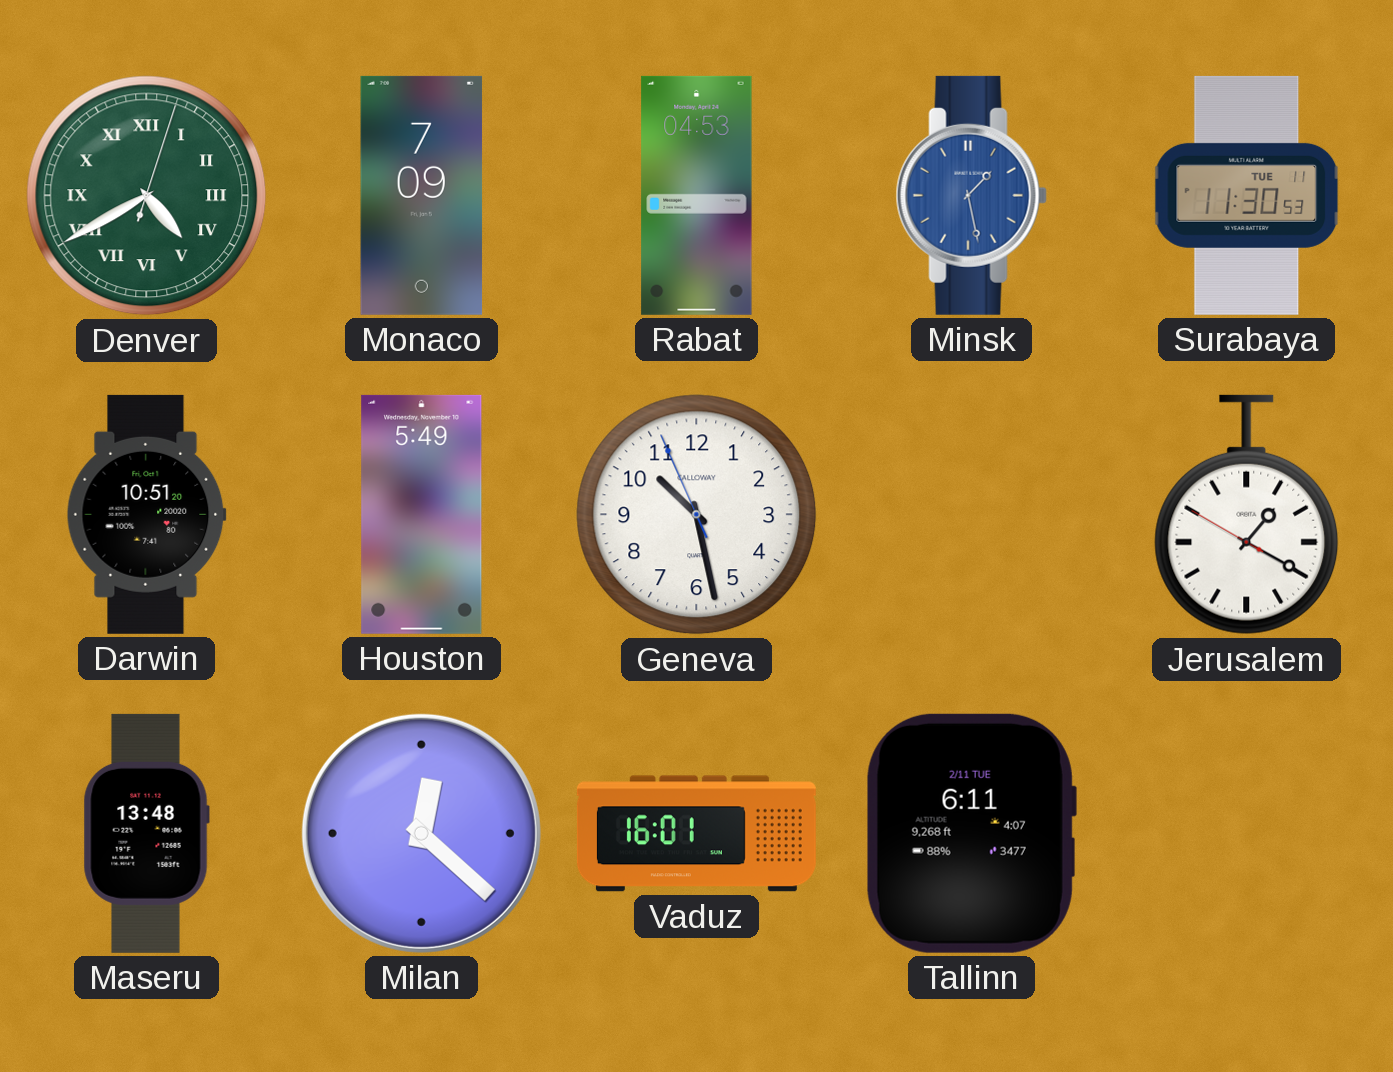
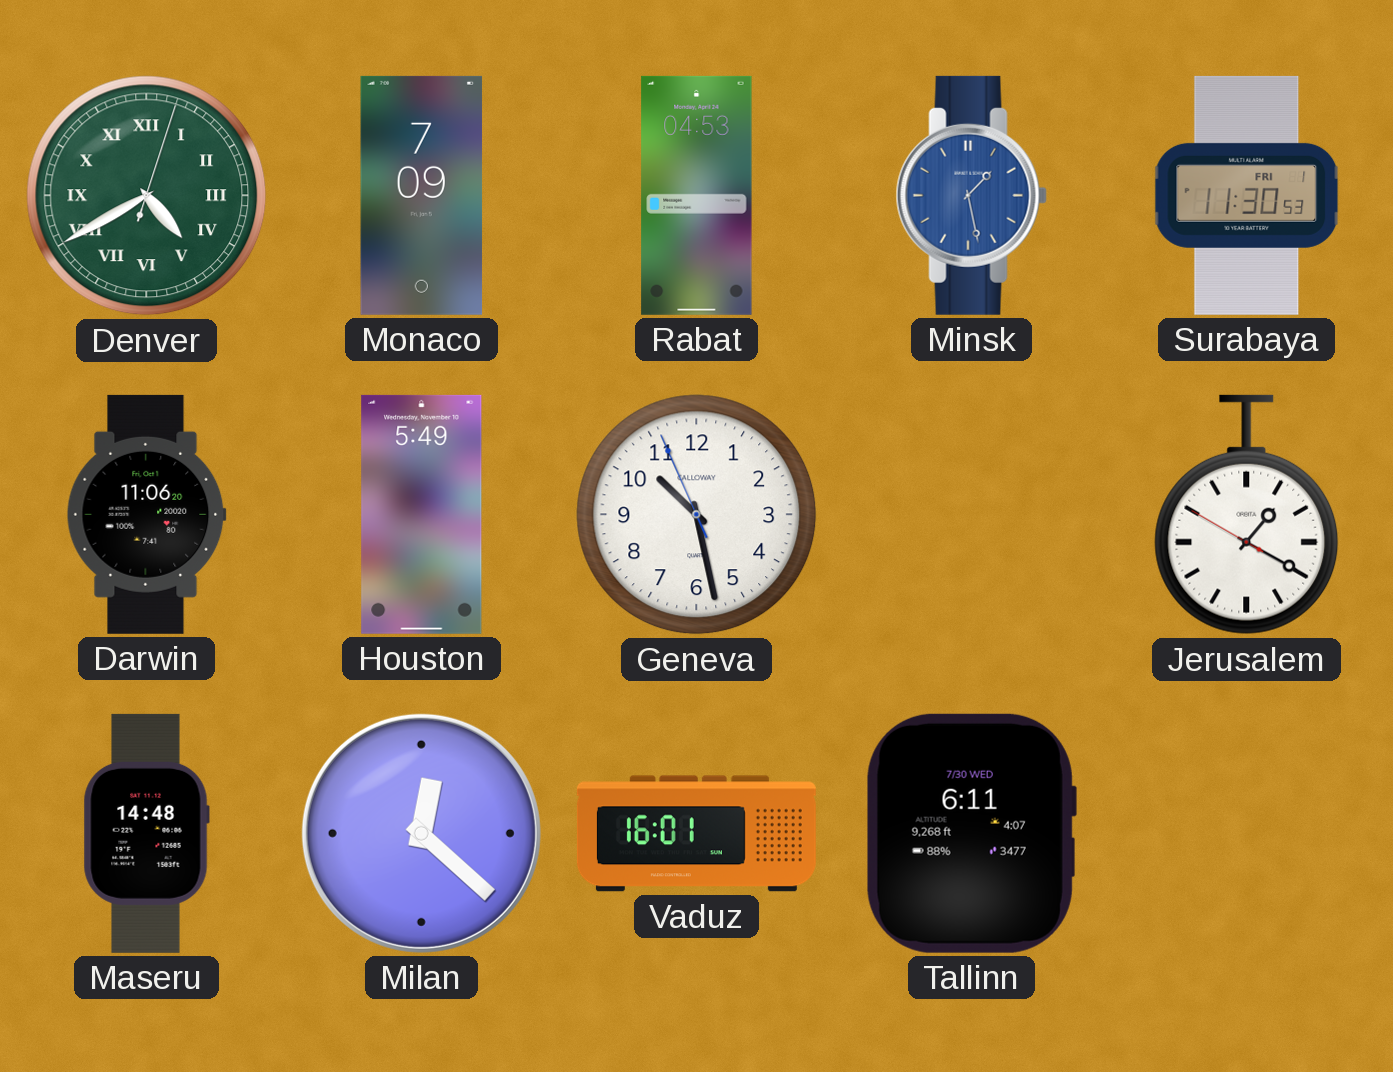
Surabaya date: TUE 11 -> FRI 1
Darwin: 10:51 -> 11:06
Maseru: 13:48 -> 14:48
Tallinn date: 2/11 TUE -> 7/30 WED
